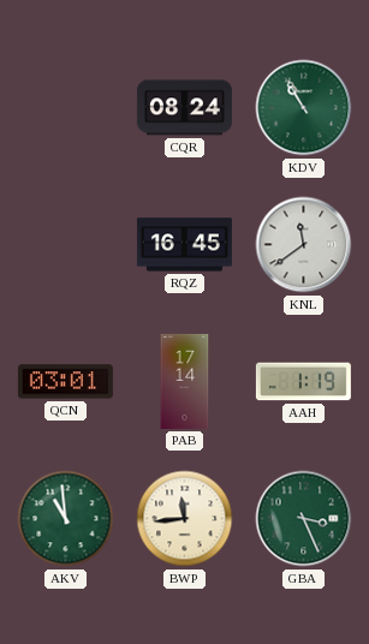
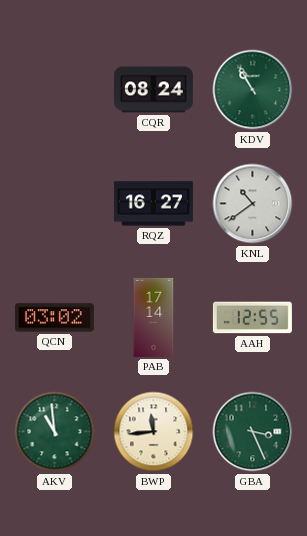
RQZ: 16:45 -> 16:27
KNL: 11:39 -> 10:39
QCN: 03:01 -> 03:02
AAH: 1:19 -> 12:55
